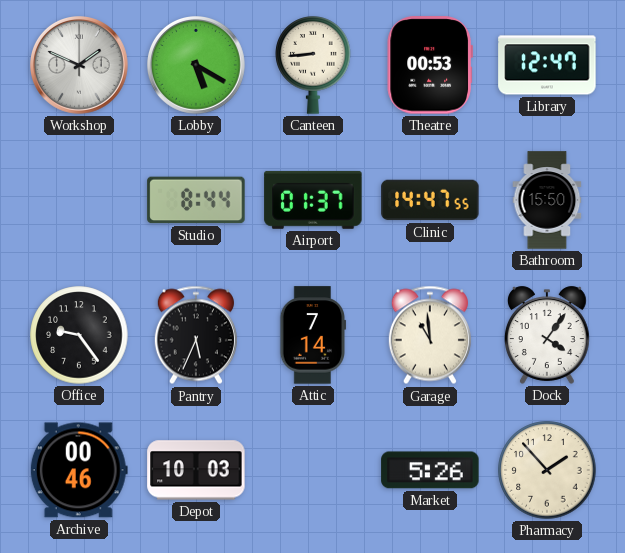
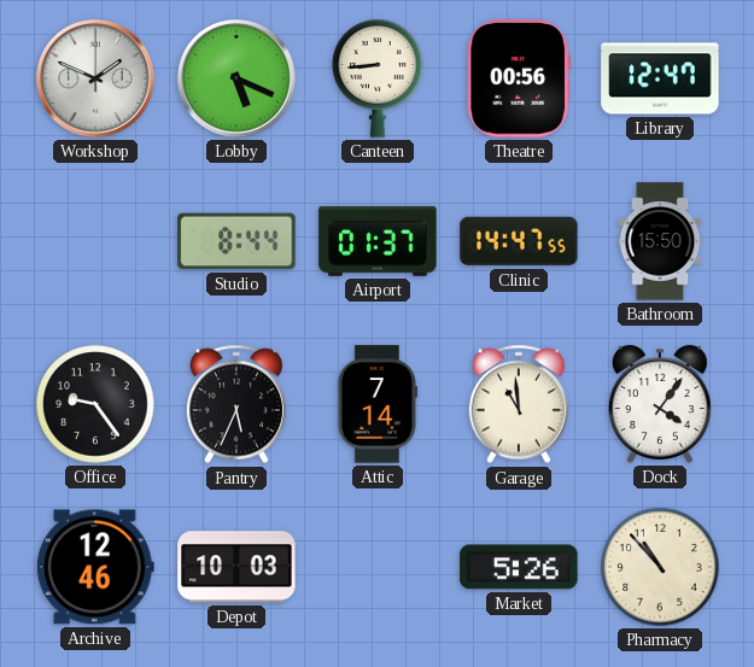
Lobby: 5:20 -> 5:19
Theatre: 00:53 -> 00:56
Archive: 00:46 -> 12:46
Pharmacy: 1:53 -> 10:53
